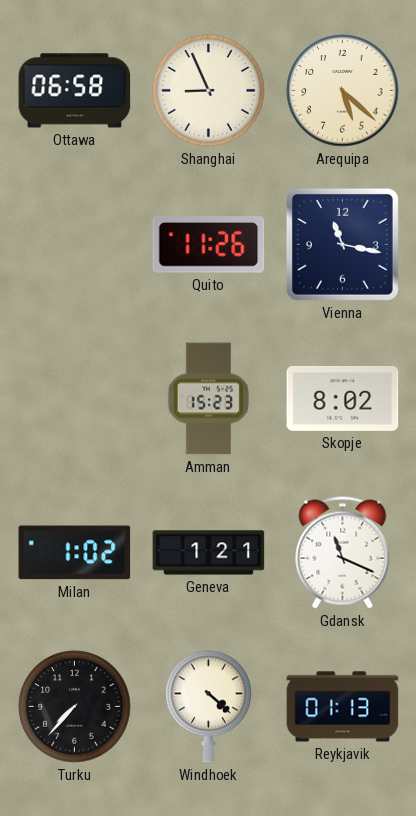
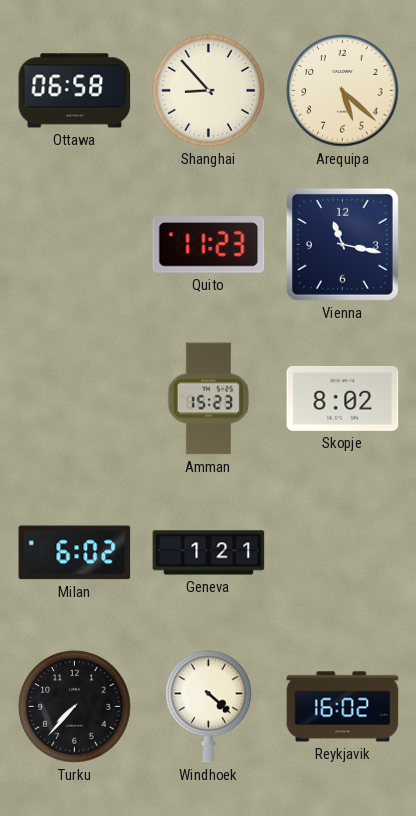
Shanghai: 8:56 -> 8:53
Quito: 11:26 -> 11:23
Milan: 1:02 -> 6:02
Gdansk: 11:19 -> none
Reykjavik: 01:13 -> 16:02
